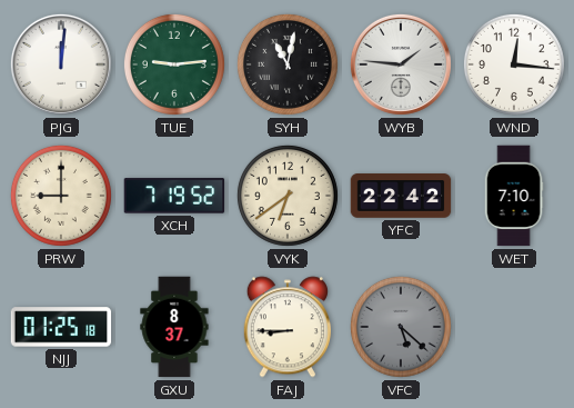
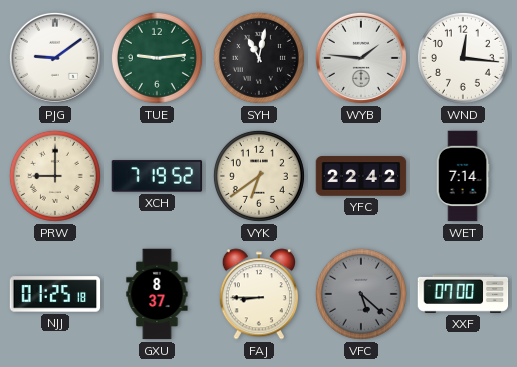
PJG: 12:01 -> 9:09
WET: 7:10 -> 7:14
XXF: none -> 07:00
